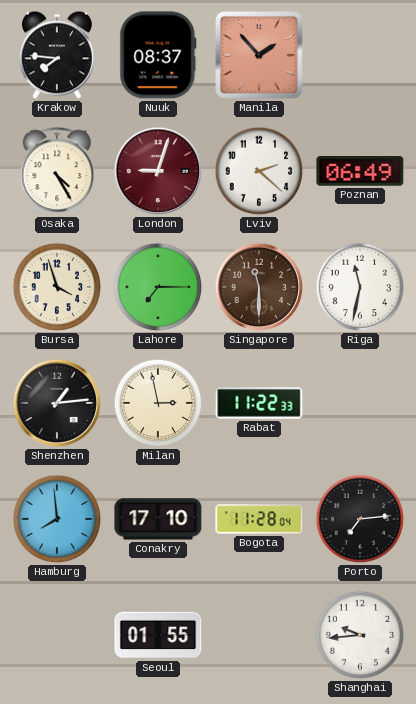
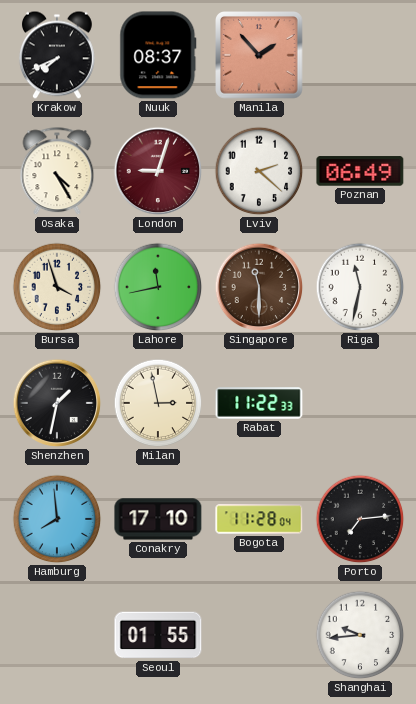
Krakow: 7:46 -> 7:41
Lahore: 7:15 -> 11:43
Shenzhen: 1:14 -> 1:32
